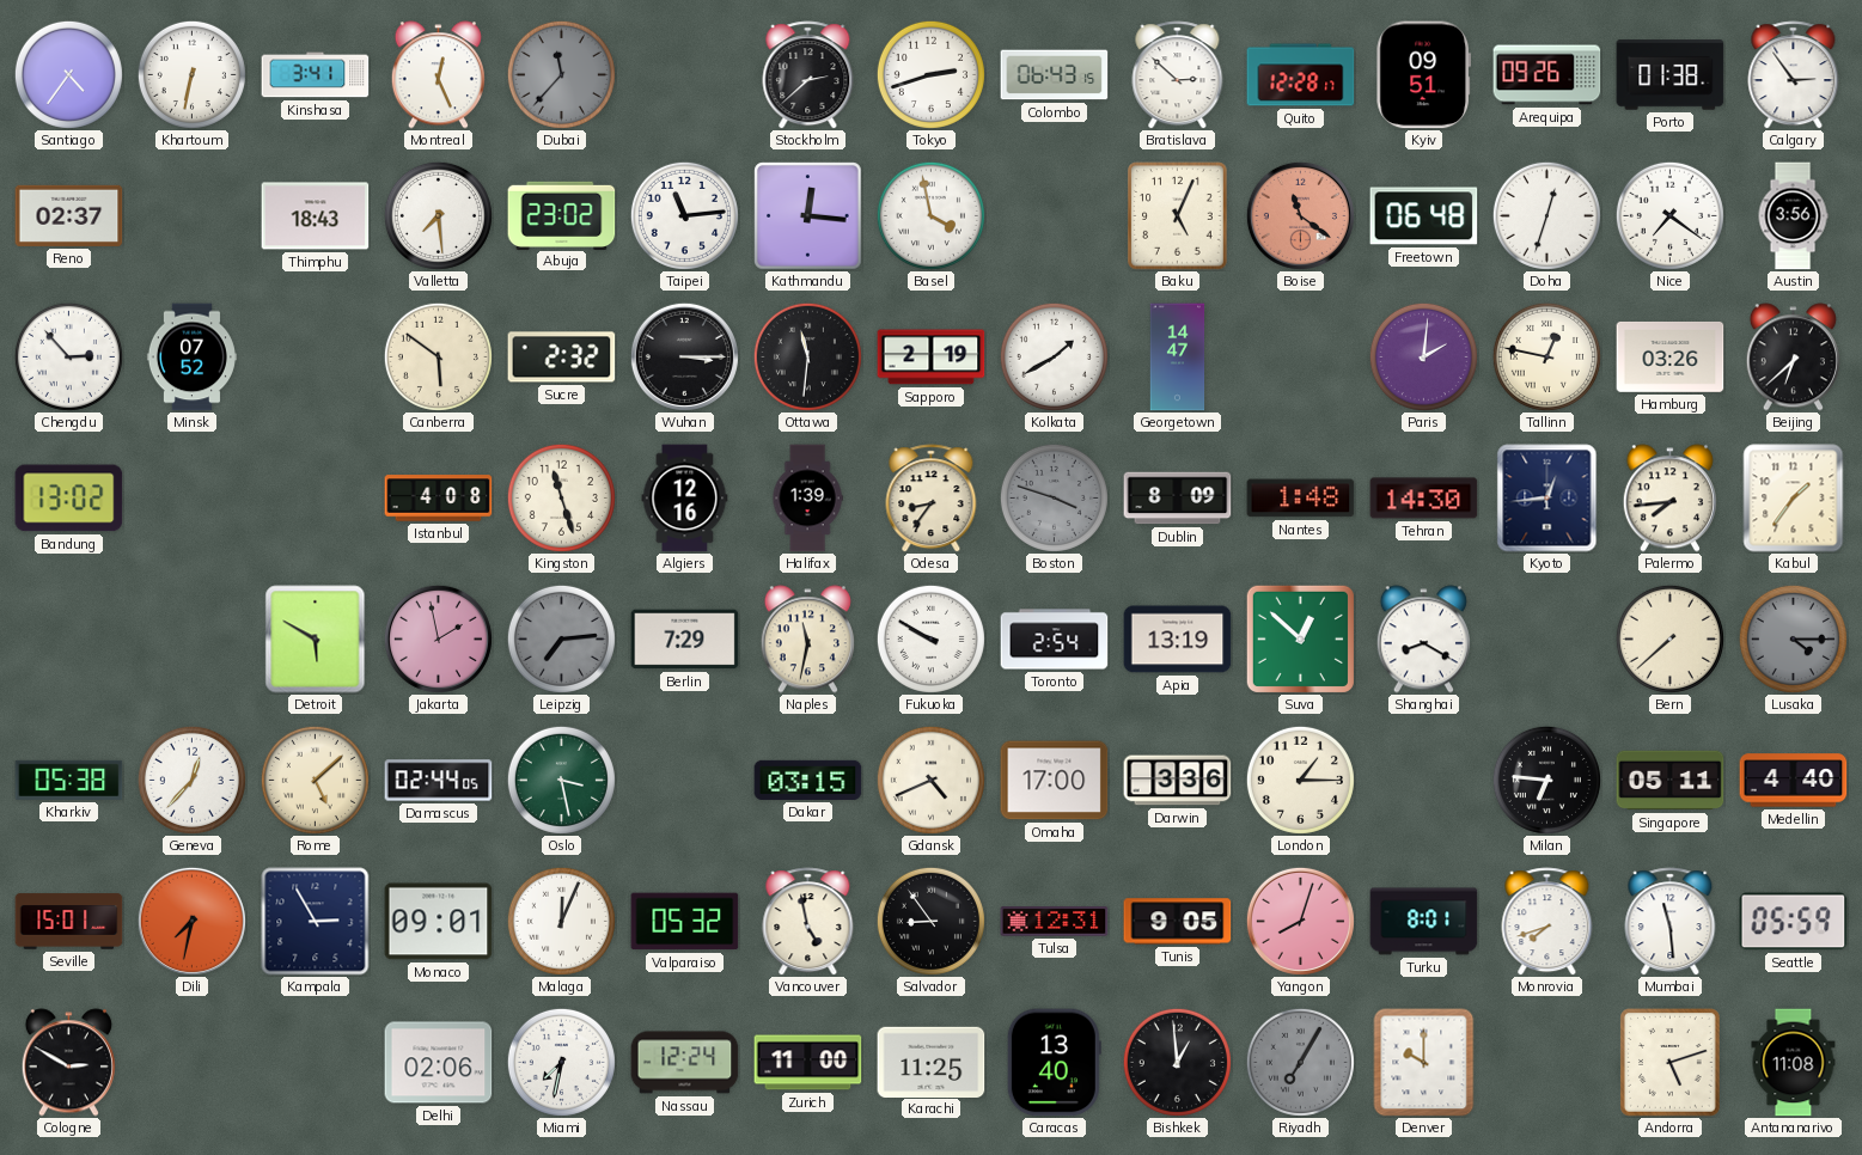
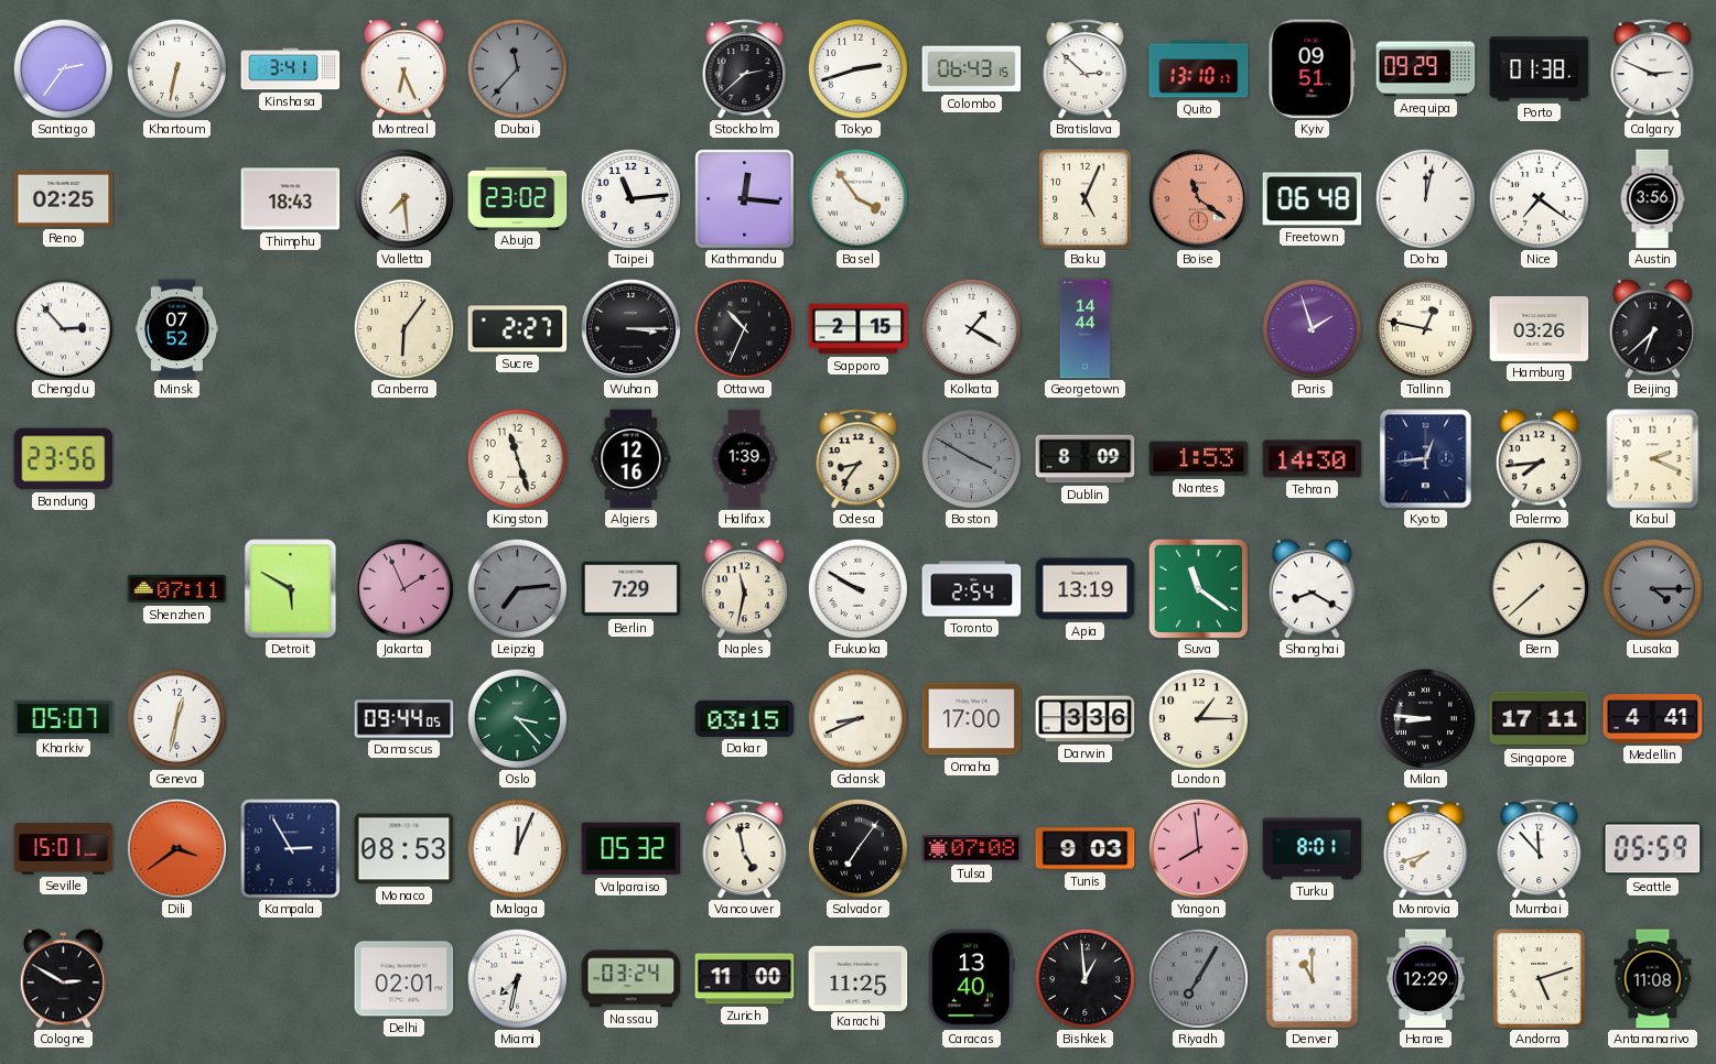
Santiago: 4:36 -> 2:36
Montreal: 12:26 -> 6:26
Quito: 12:28 -> 13:10
Arequipa: 09:26 -> 09:29
Calgary: 2:54 -> 2:49
Reno: 02:37 -> 02:25
Basel: 3:58 -> 3:54
Doha: 12:33 -> 12:02
Canberra: 5:51 -> 6:06
Sucre: 2:32 -> 2:27
Ottawa: 11:31 -> 10:34
Sapporo: 2:19 -> 2:15
Kolkata: 1:40 -> 1:20
Georgetown: 14:47 -> 14:44
Paris: 2:01 -> 1:57
Bandung: 13:02 -> 23:56
Istanbul: 4:08 -> none
Boston: 3:48 -> 3:50
Nantes: 1:48 -> 1:53
Kabul: 1:36 -> 2:19
Shenzhen: none -> 07:11
Jakarta: 1:58 -> 1:56
Suva: 12:52 -> 11:21
Kharkiv: 05:38 -> 05:07
Geneva: 12:37 -> 12:32
Rome: 5:08 -> none
Damascus: 02:44 -> 09:44
Oslo: 3:28 -> 3:23
Gdansk: 4:41 -> 8:41
Milan: 6:46 -> 8:46
Singapore: 05:11 -> 17:11
Medellin: 4:40 -> 4:41
Dili: 7:32 -> 3:39
Monaco: 09:01 -> 08:53
Salvador: 8:54 -> 7:06
Tulsa: 12:31 -> 07:08
Tunis: 9:05 -> 9:03
Yangon: 8:03 -> 7:59
Mumbai: 11:29 -> 11:53
Delhi: 02:06 -> 02:01
Nassau: 12:24 -> 03:24
Denver: 10:00 -> 11:00
Harare: none -> 12:29
